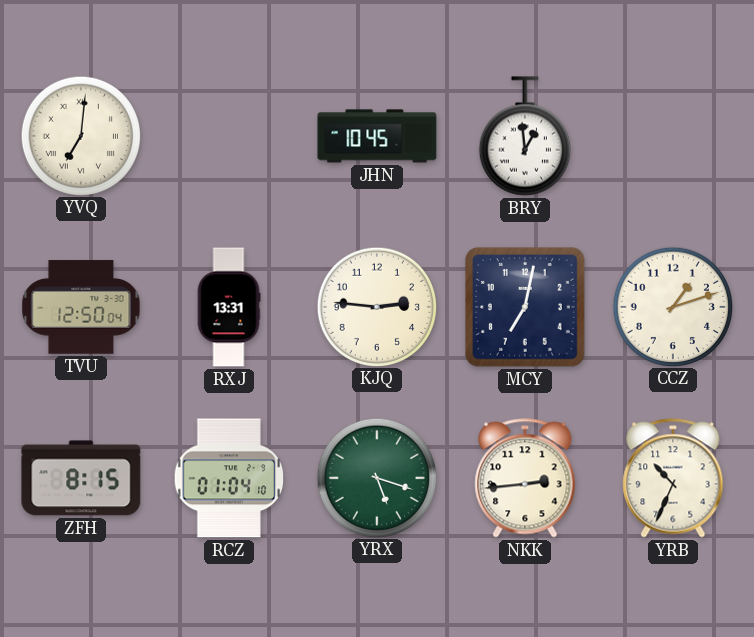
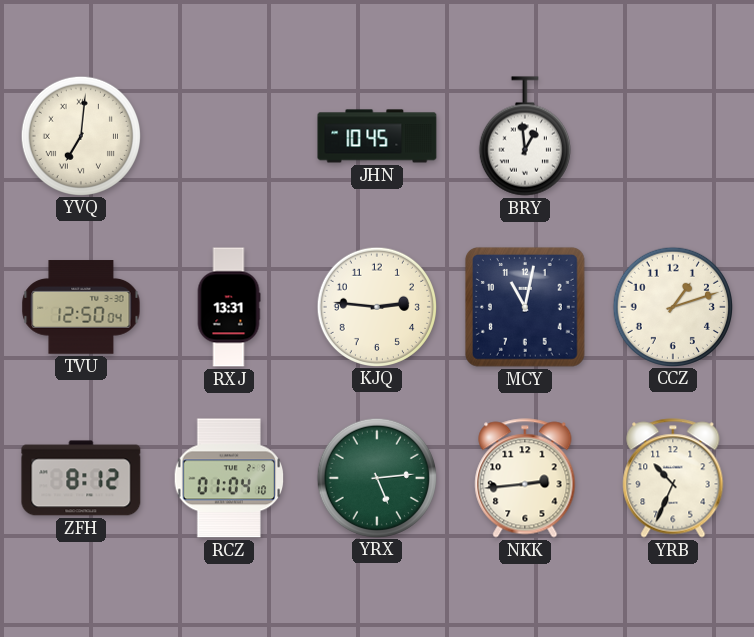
MCY: 7:02 -> 11:02
ZFH: 8:15 -> 8:12
YRX: 5:18 -> 5:14
